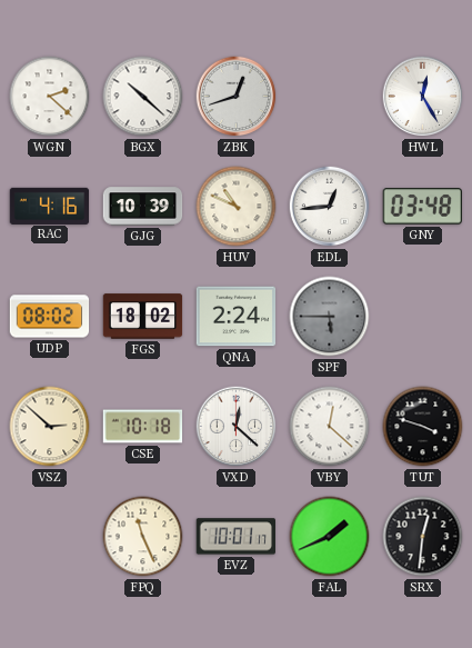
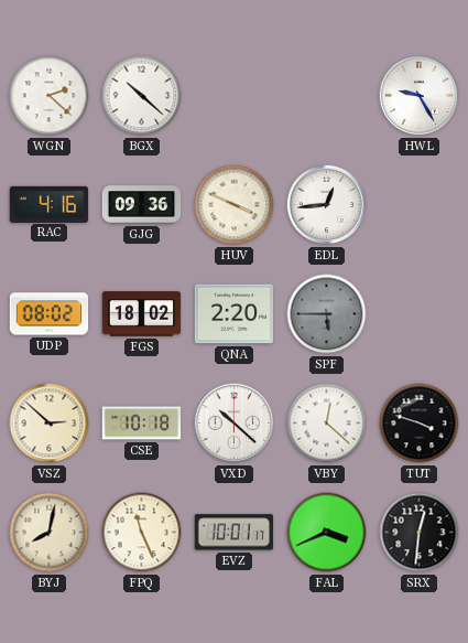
ZBK: 12:42 -> none
HWL: 12:25 -> 9:25
GJG: 10:39 -> 09:36
HUV: 10:49 -> 3:49
GNY: 03:48 -> none
QNA: 2:24 -> 2:20
VXD: 12:22 -> 10:22
BYJ: none -> 8:02
FAL: 1:41 -> 3:41
